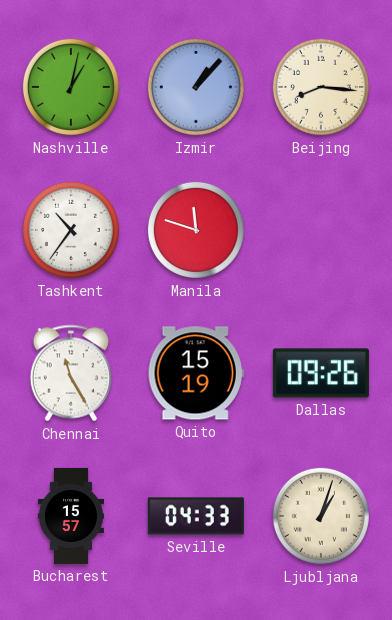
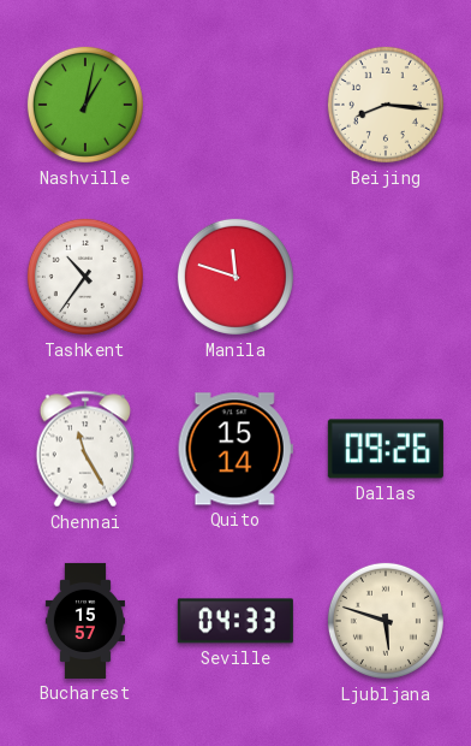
Izmir: 1:07 -> none
Quito: 15:19 -> 15:14
Ljubljana: 1:03 -> 5:48
